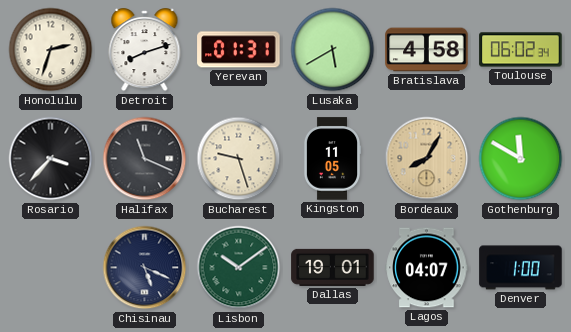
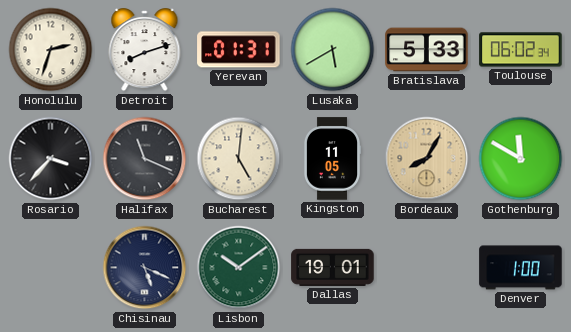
Bratislava: 4:58 -> 5:33
Bucharest: 9:27 -> 5:01
Lagos: 04:07 -> none
